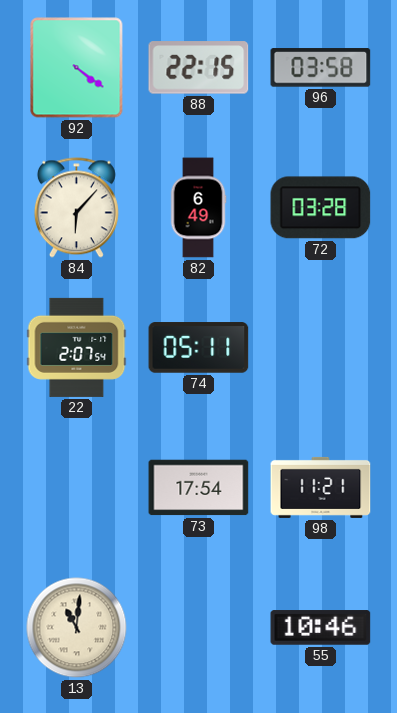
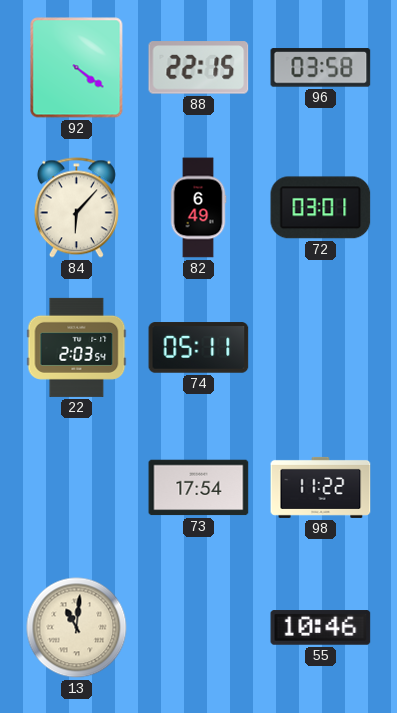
72: 03:28 -> 03:01
22: 2:07 -> 2:03
98: 11:21 -> 11:22
